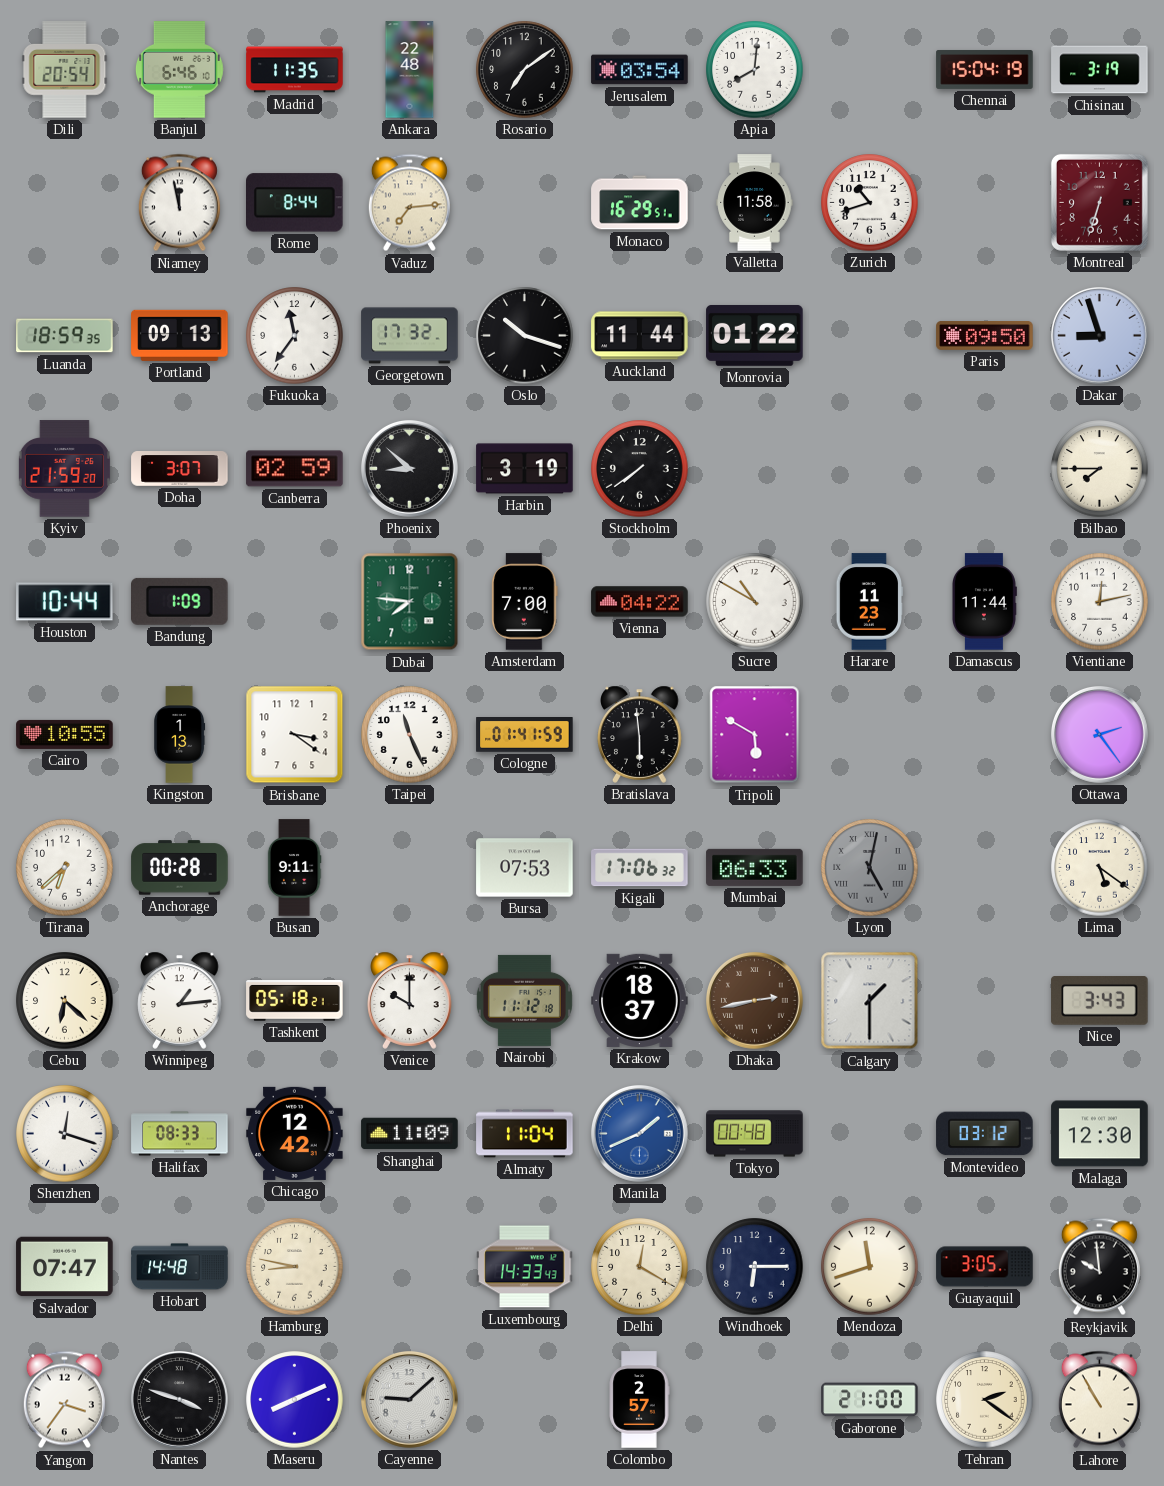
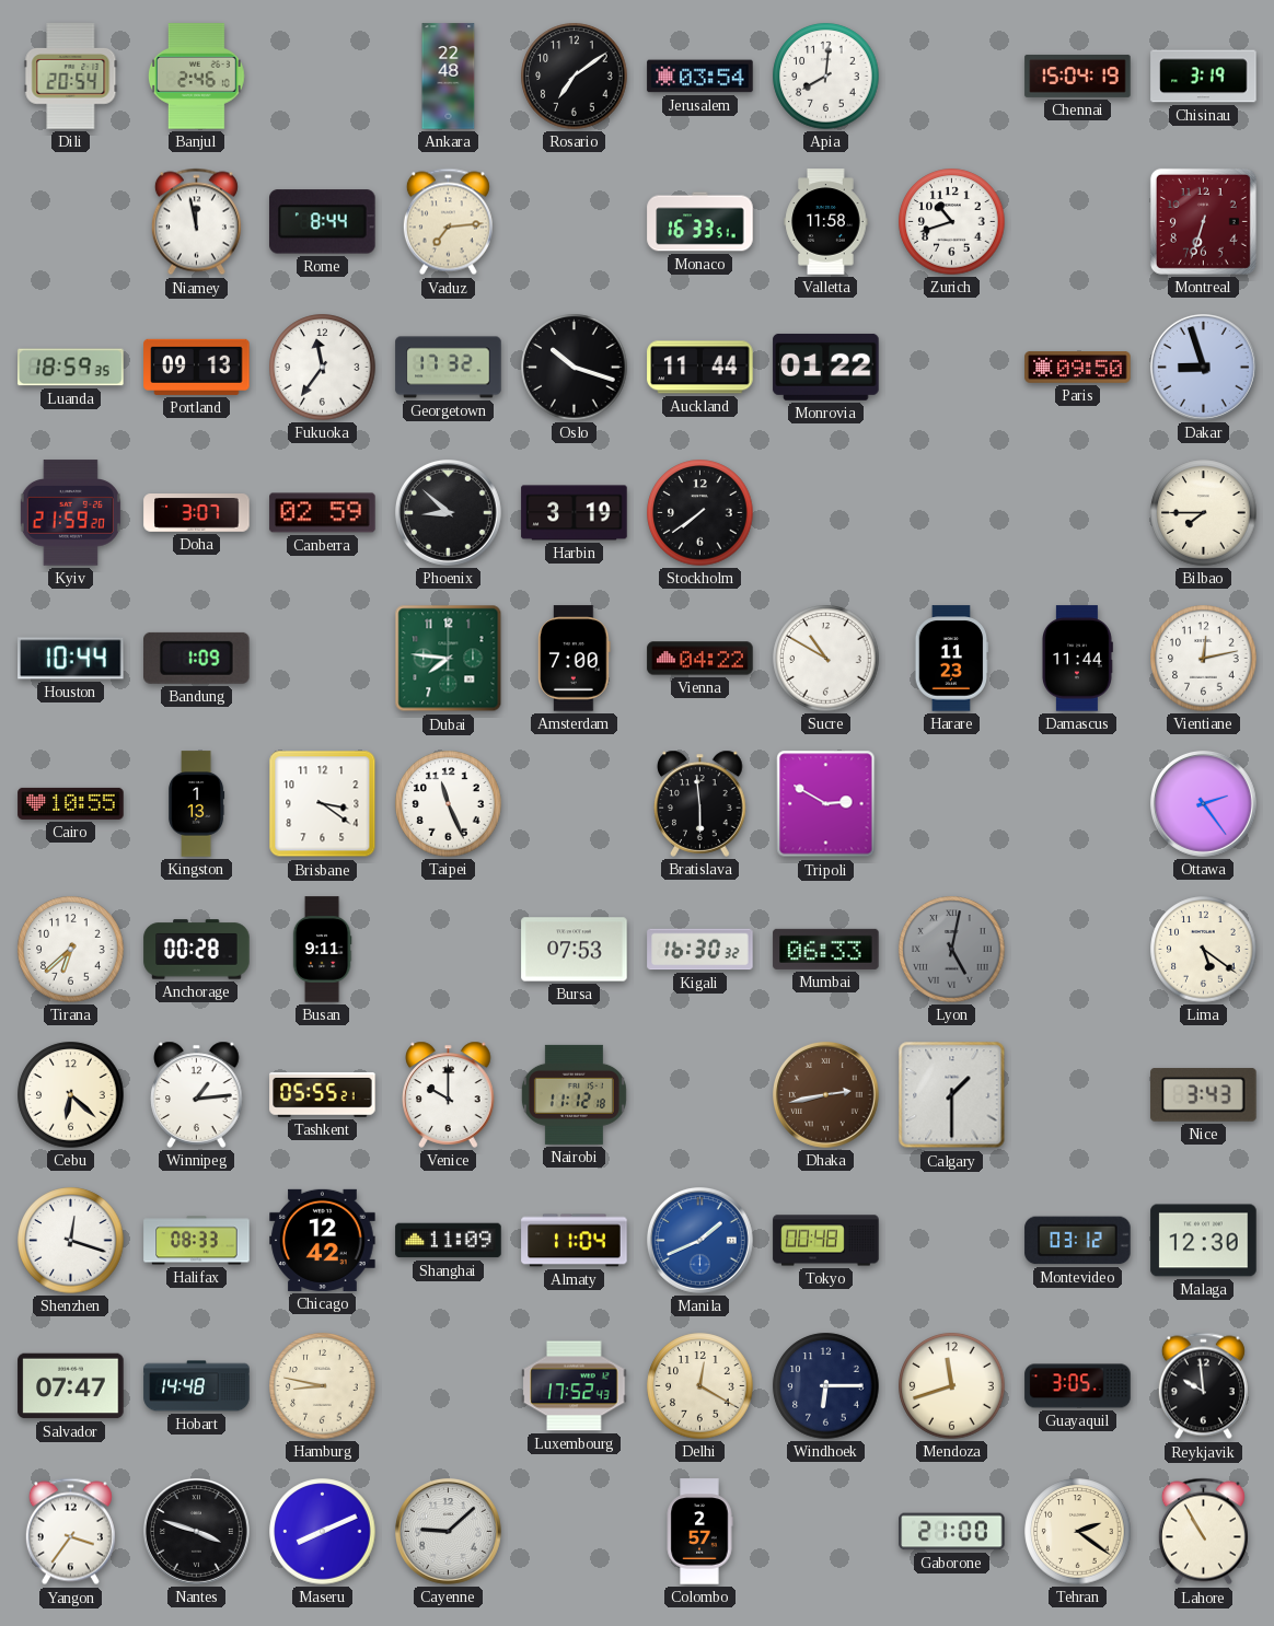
Banjul: 6:46 -> 2:46
Madrid: 11:35 -> none
Monaco: 16:29 -> 16:33
Cologne: 01:41 -> none
Tripoli: 5:50 -> 2:50
Kigali: 17:06 -> 16:30
Tashkent: 05:18 -> 05:55
Krakow: 18:37 -> none
Luxembourg: 14:33 -> 17:52
